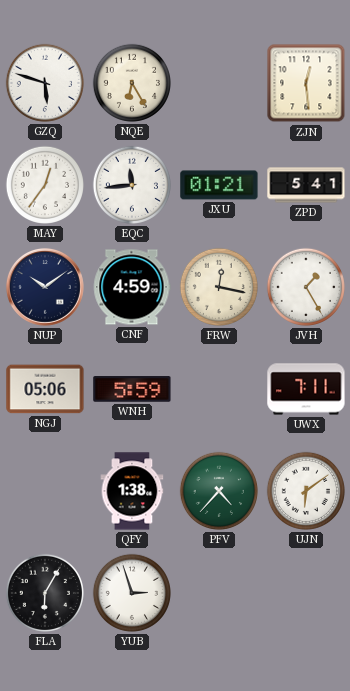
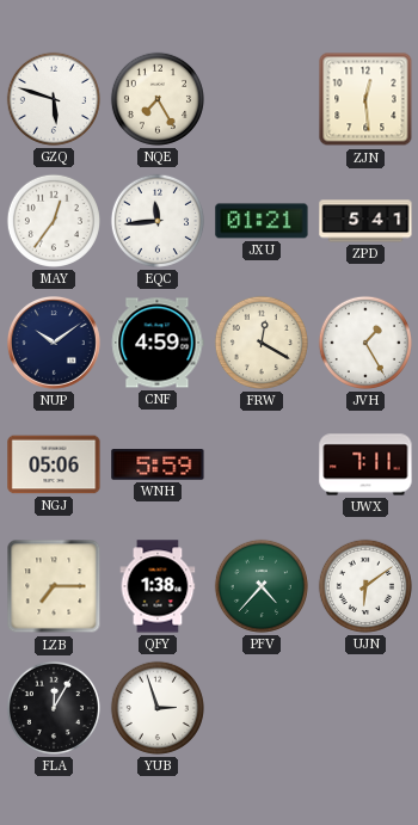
NQE: 6:25 -> 7:25
FRW: 12:17 -> 12:20
LZB: none -> 7:15
FLA: 6:05 -> 12:05
